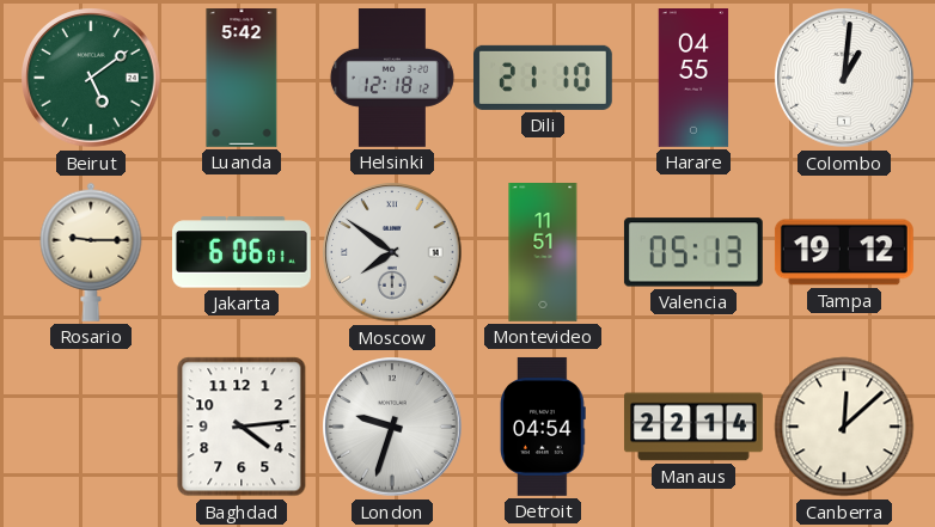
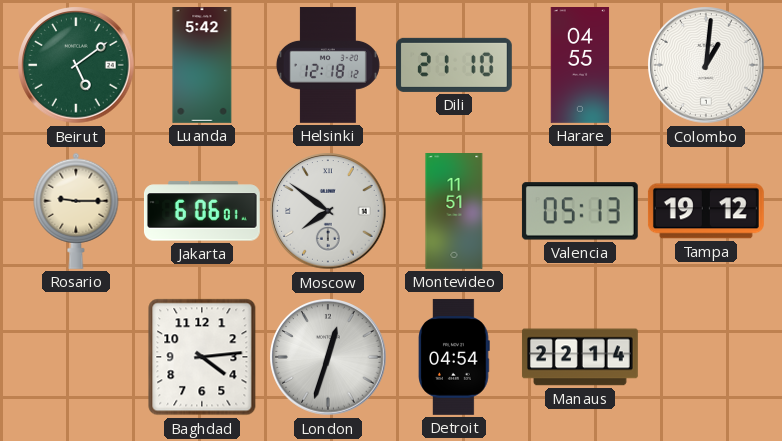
London: 9:33 -> 12:33
Canberra: 12:08 -> none
